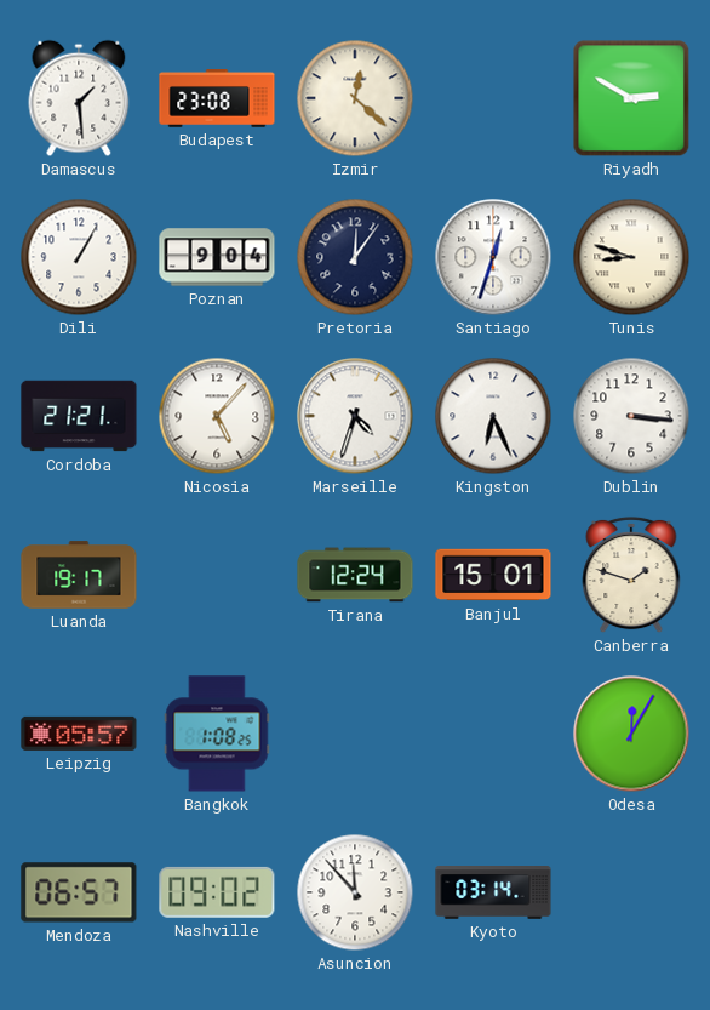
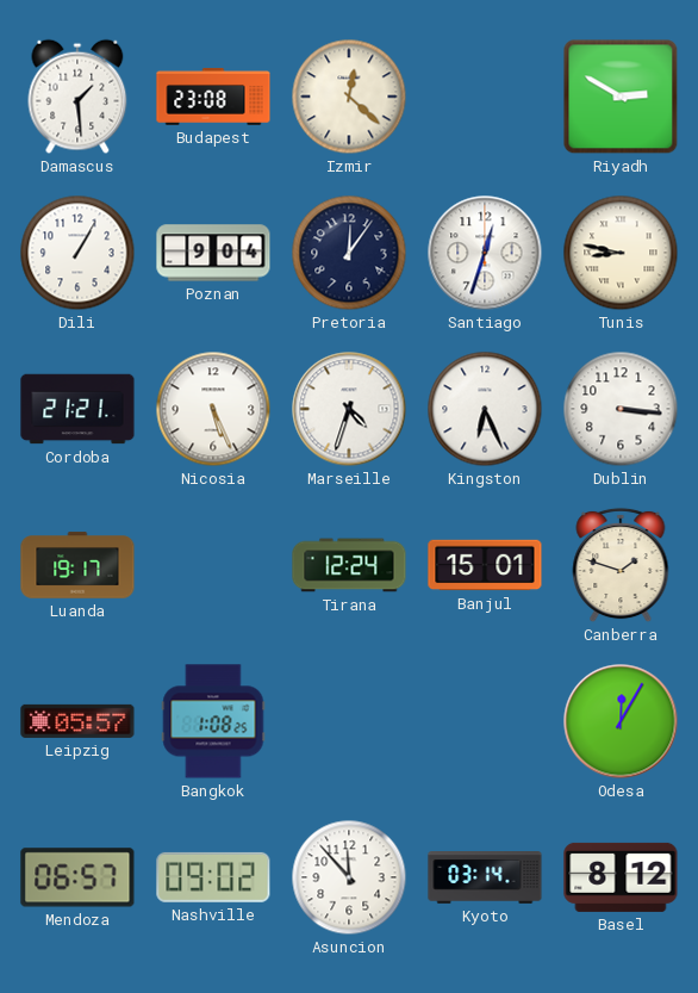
Tunis: 8:48 -> 8:47
Nicosia: 5:07 -> 5:26
Basel: none -> 8:12
